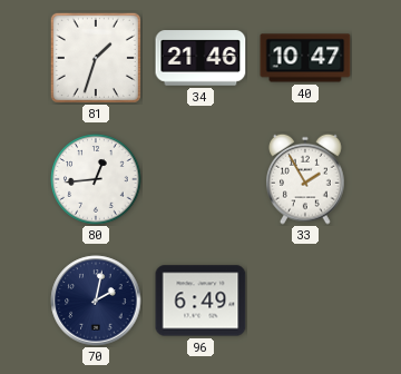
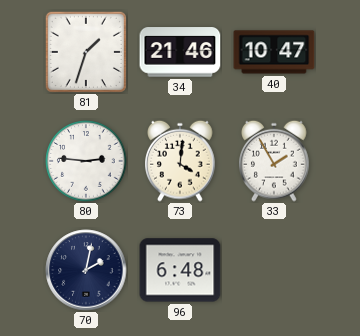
80: 12:44 -> 2:46
73: none -> 4:01
96: 6:49 -> 6:48
